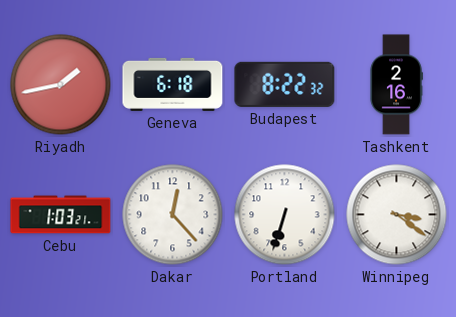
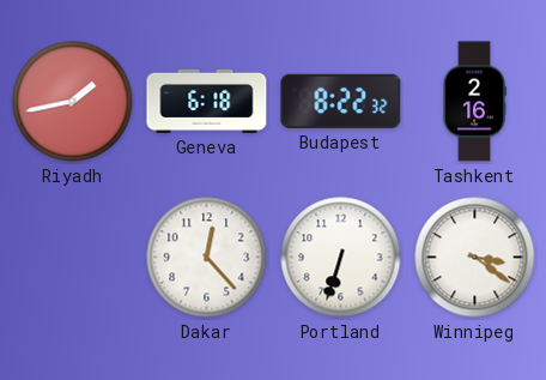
Cebu: 1:03 -> none
